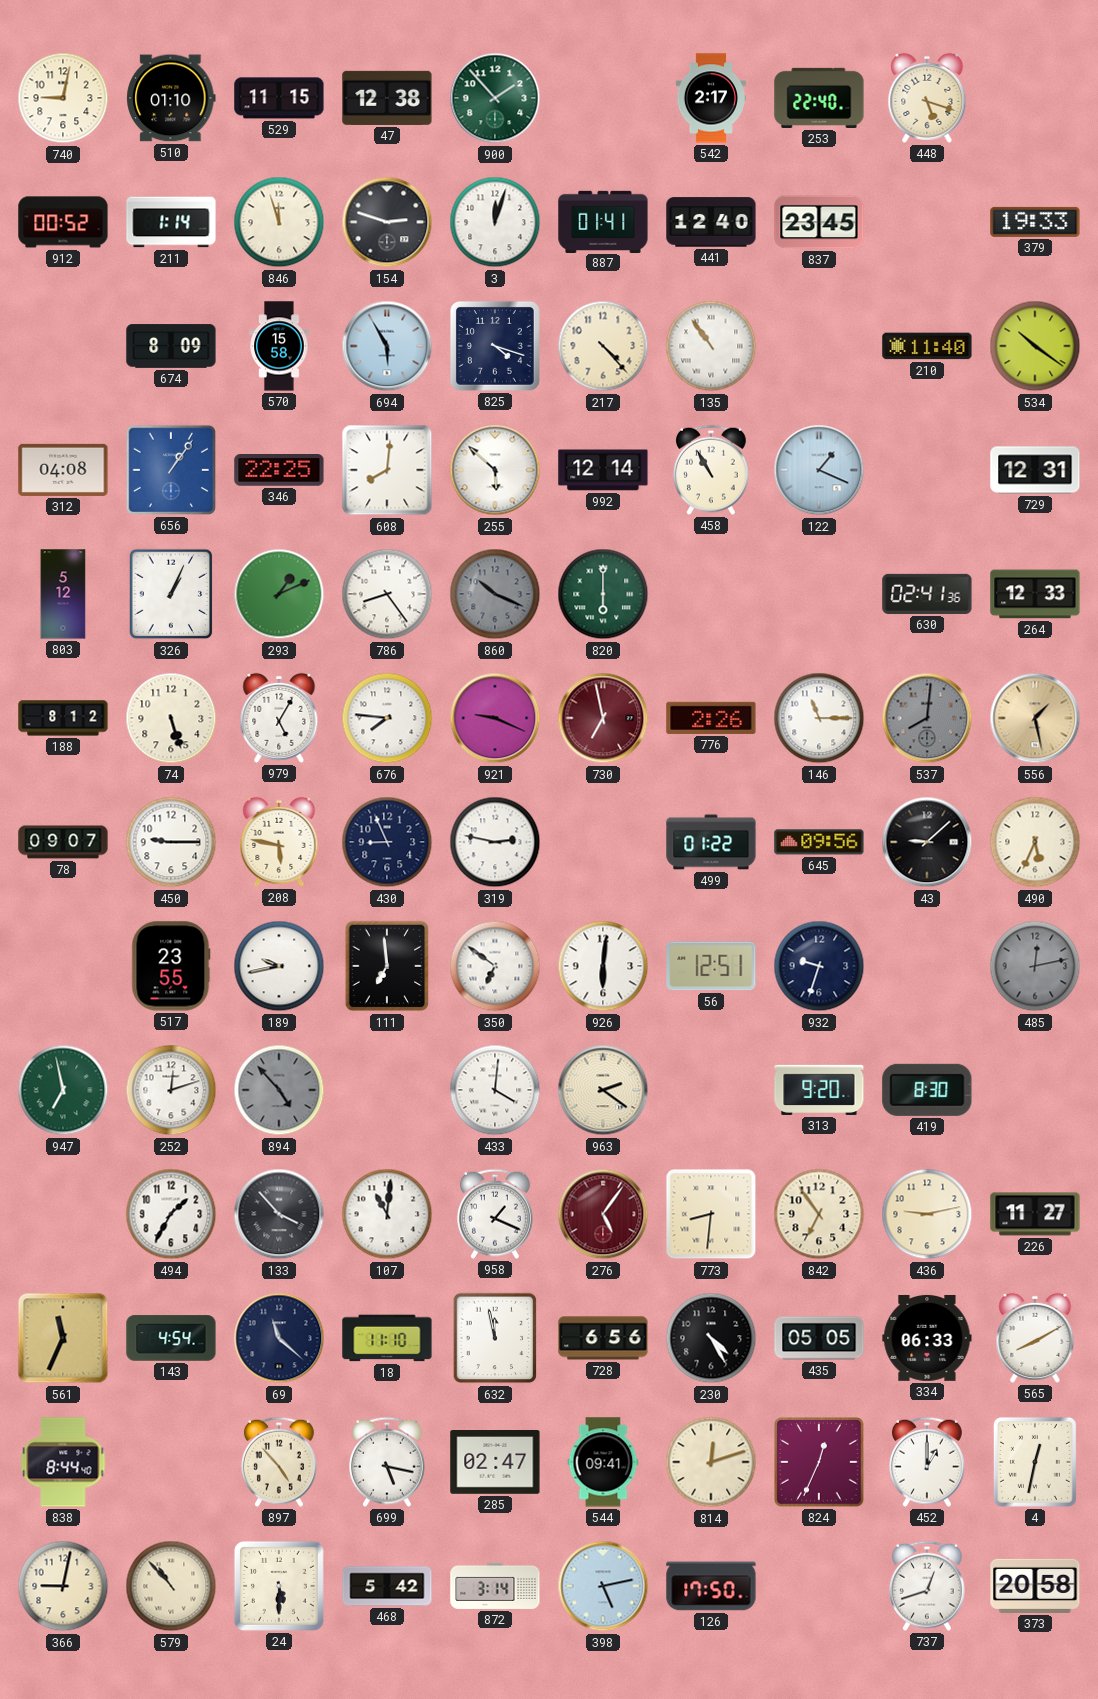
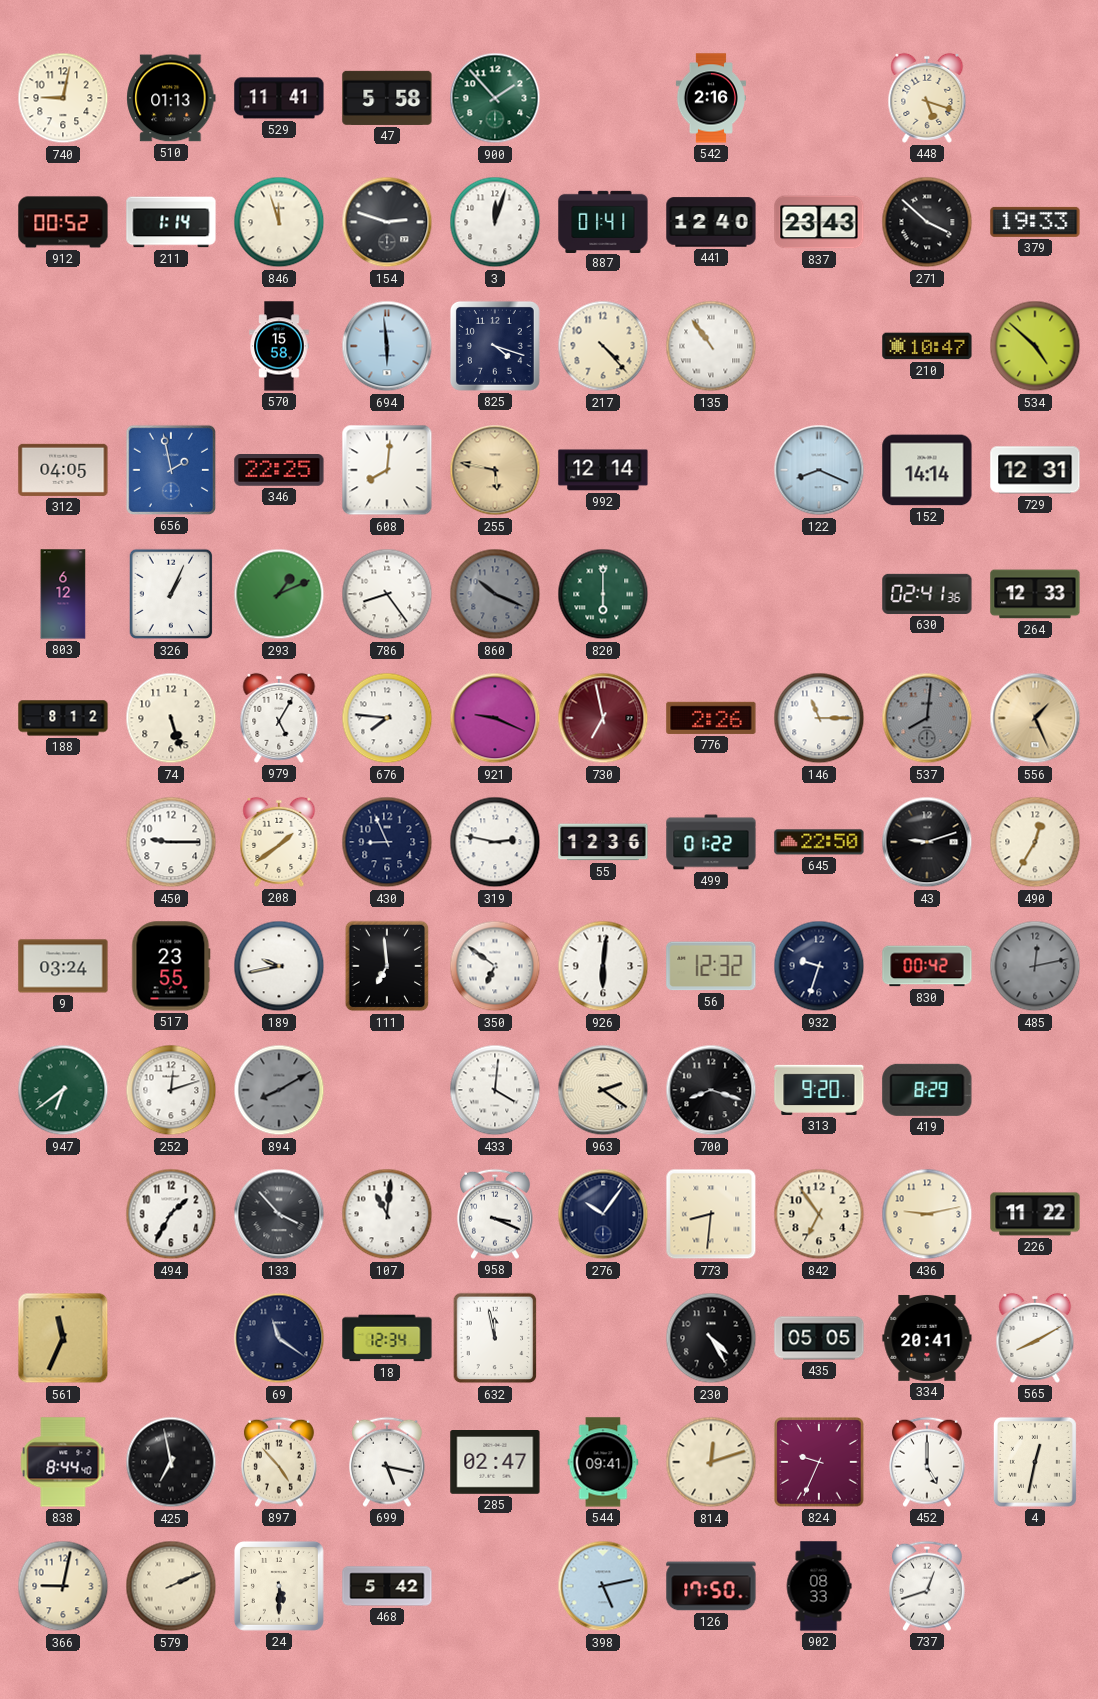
510: 01:10 -> 01:13
529: 11:15 -> 11:41
47: 12:38 -> 5:58
542: 2:17 -> 2:16
253: 22:40 -> none
837: 23:45 -> 23:43
271: none -> 3:52
674: 8:09 -> none
694: 5:55 -> 5:59
210: 11:40 -> 10:47
534: 10:21 -> 4:52
312: 04:08 -> 04:05
656: 1:06 -> 1:58
255: 5:52 -> 5:47
255 dial: white -> champagne
458: 10:55 -> none
122: 1:19 -> 8:19
152: none -> 14:14
803: 5:12 -> 6:12
556: 1:28 -> 1:26
78: 09:07 -> none
208: 5:47 -> 1:39
55: none -> 12:36
645: 09:56 -> 22:50
43: 9:08 -> 9:12
490: 5:34 -> 12:35
9: none -> 03:24
56: 12:51 -> 12:32
830: none -> 00:42
947: 6:58 -> 6:39
894: 4:53 -> 8:10
700: none -> 8:18
419: 8:30 -> 8:29
958: 1:19 -> 3:19
276: 5:06 -> 10:06
276 dial: burgundy -> navy
226: 11:27 -> 11:22
143: 4:54 -> none
69: 11:22 -> 11:21
18: 11:10 -> 12:34
728: 6:56 -> none
334: 06:33 -> 20:41
425: none -> 6:58
824: 12:34 -> 9:34
452: 1:00 -> 5:00
579: 10:53 -> 2:11
872: 3:14 -> none
902: none -> 08:33
373: 20:58 -> none
